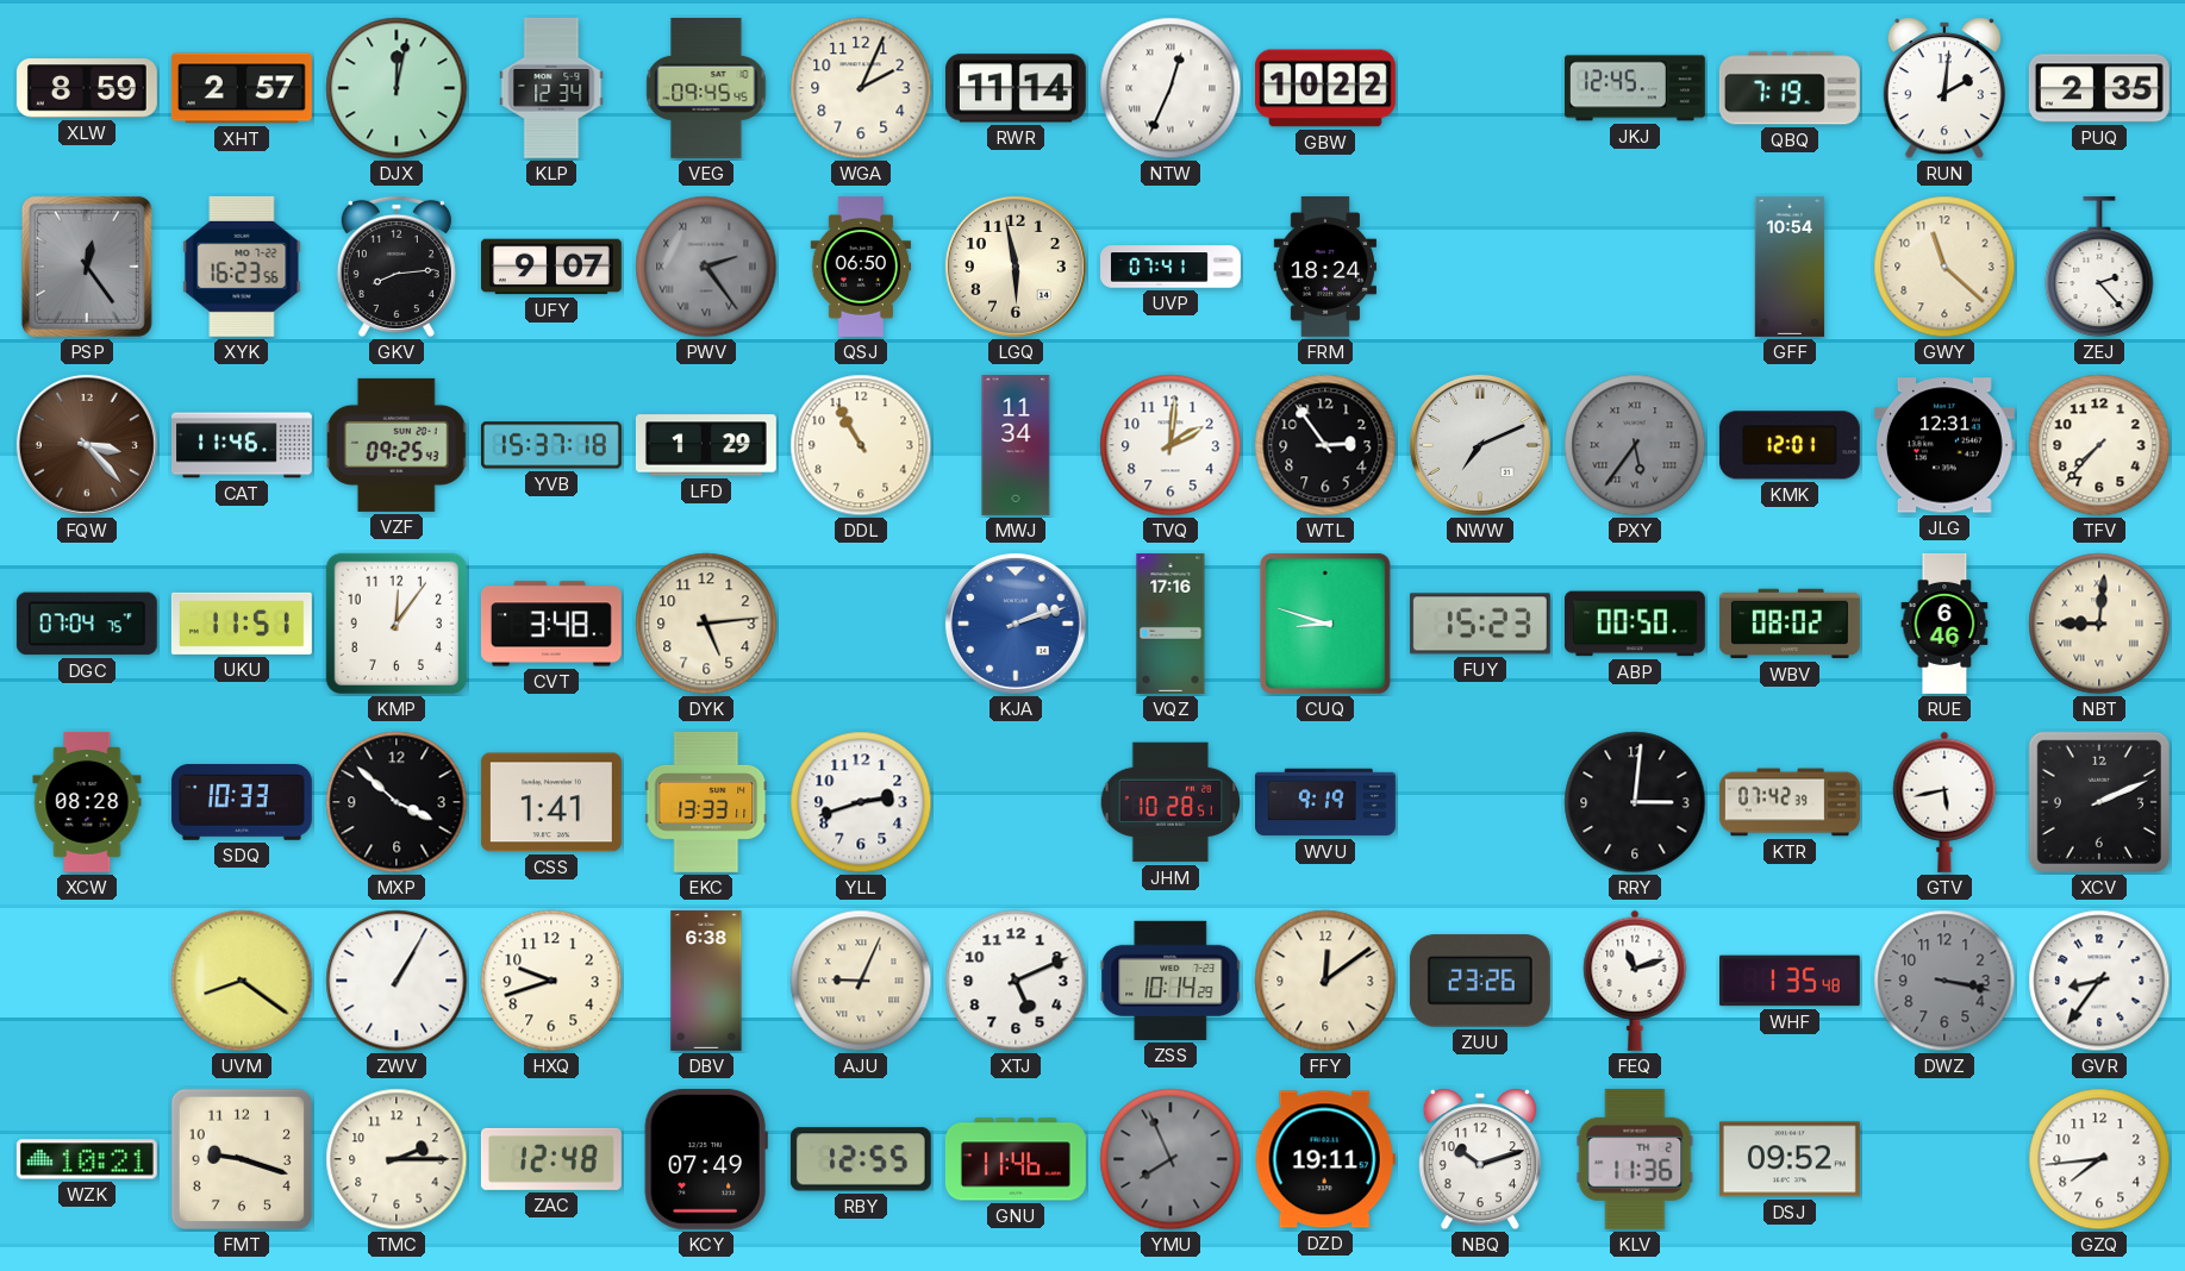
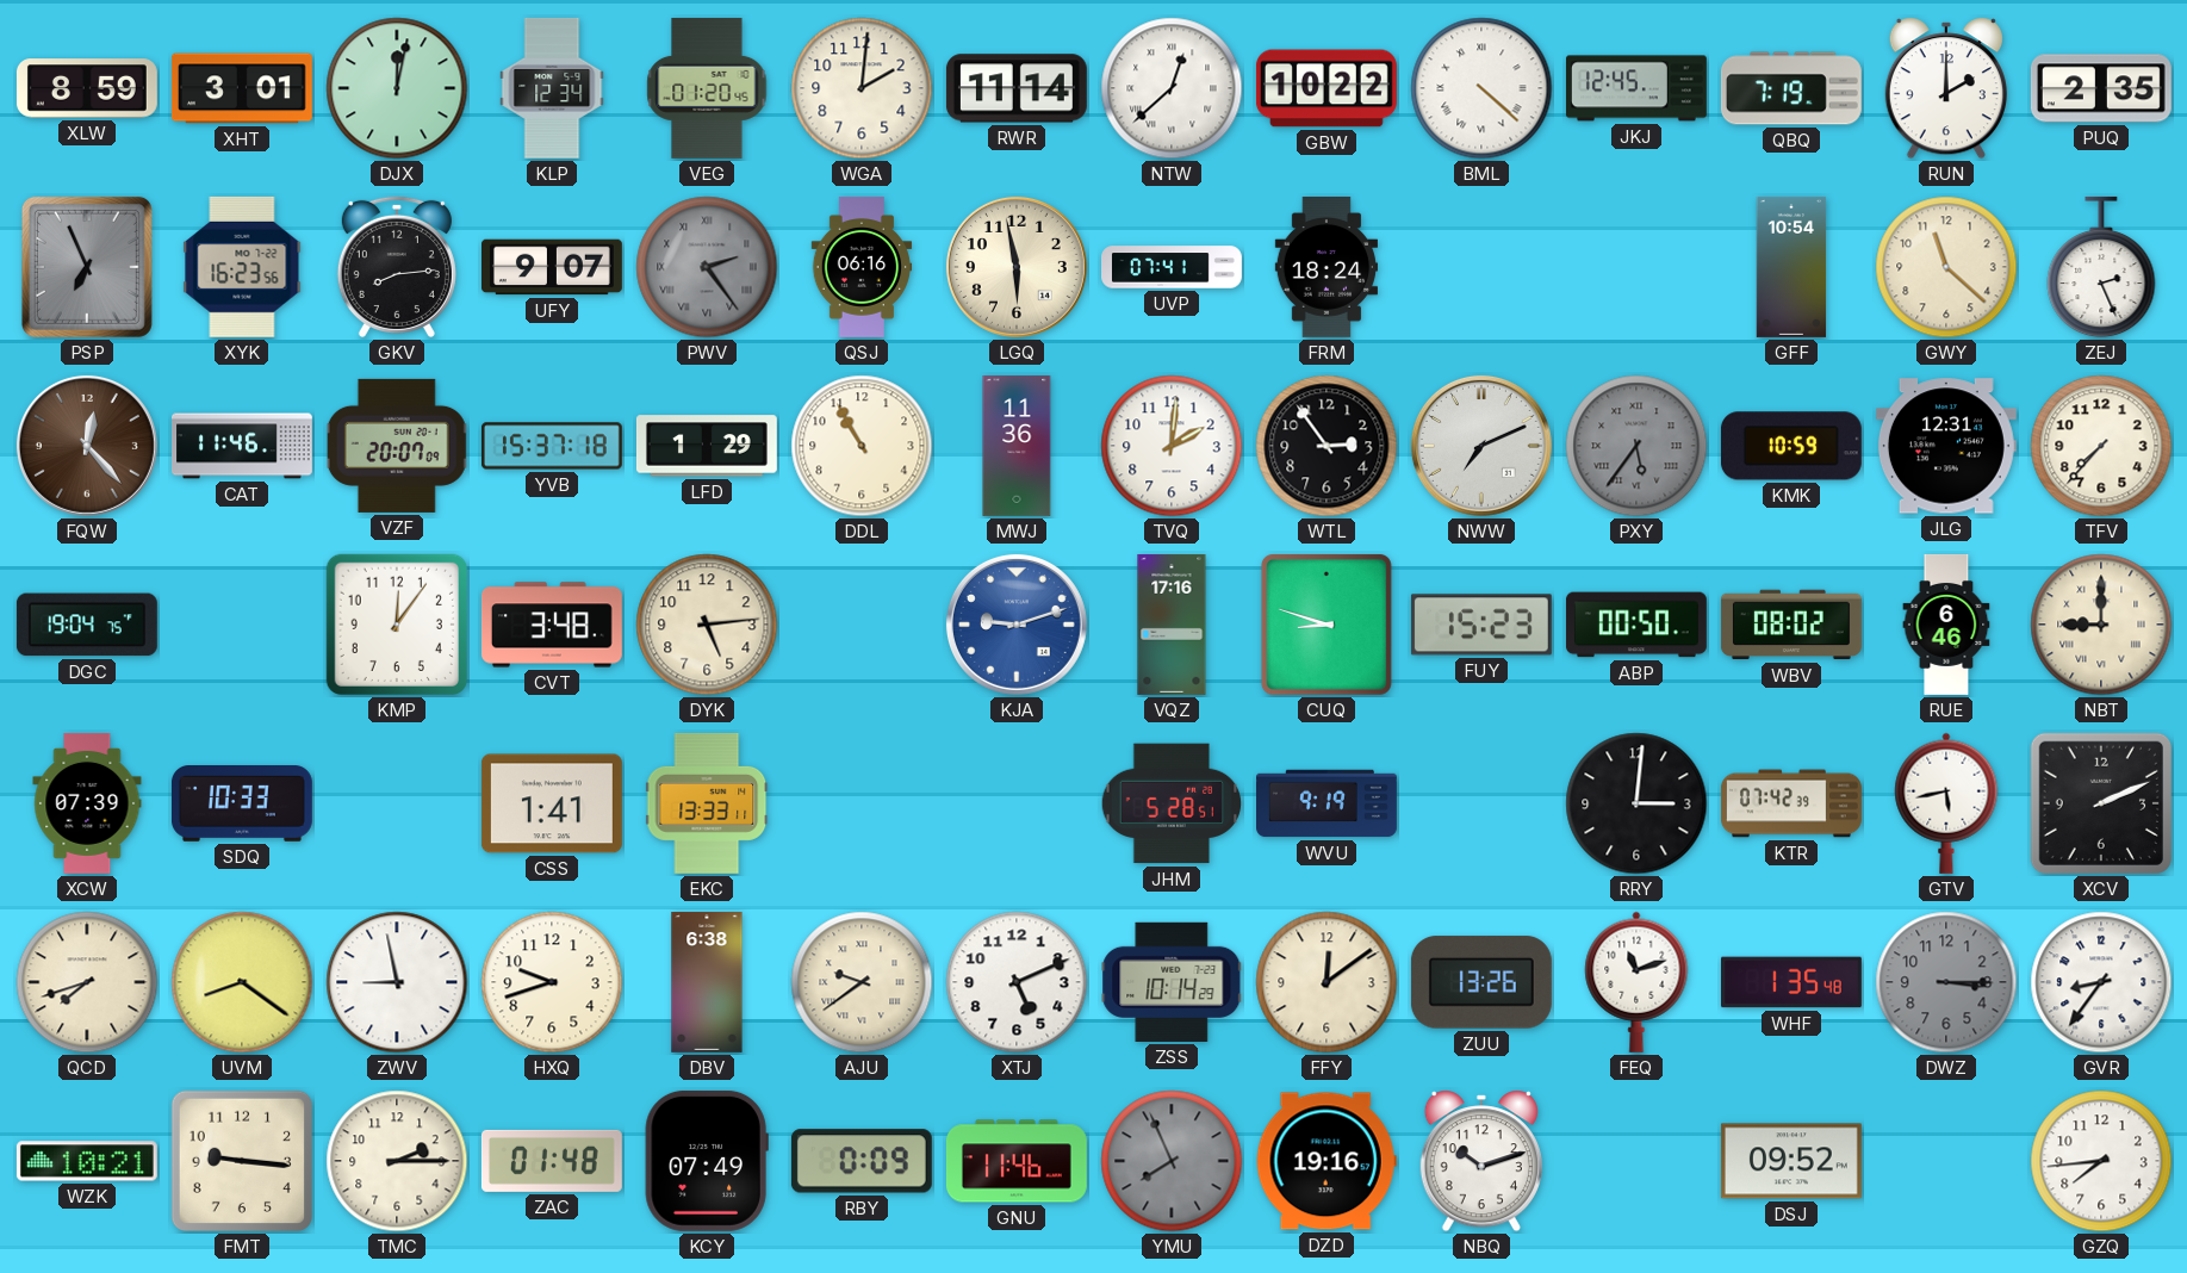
XHT: 2:57 -> 3:01
VEG: 09:45 -> 01:20
WGA: 2:04 -> 2:01
NTW: 12:34 -> 12:38
BML: none -> 4:22
RUN: 2:01 -> 2:00
PSP: 12:24 -> 6:56
QSJ: 06:50 -> 06:16
ZEJ: 2:23 -> 2:26
FQW: 3:23 -> 12:23
VZF: 09:25 -> 20:07
MWJ: 11:34 -> 11:36
KMK: 12:01 -> 10:59
DGC: 07:04 -> 19:04
UKU: 11:51 -> none
KJA: 2:12 -> 9:12
NBT: 9:01 -> 9:00
XCW: 08:28 -> 07:39
MXP: 3:52 -> none
YLL: 2:42 -> none
JHM: 10:28 -> 5:28
QCD: none -> 7:42
ZWV: 1:05 -> 8:58
AJU: 9:04 -> 9:39
ZUU: 23:26 -> 13:26
DWZ: 3:17 -> 3:15
FMT: 9:18 -> 9:16
ZAC: 12:48 -> 01:48
RBY: 12:55 -> 0:09
DZD: 19:11 -> 19:16
KLV: 11:36 -> none
